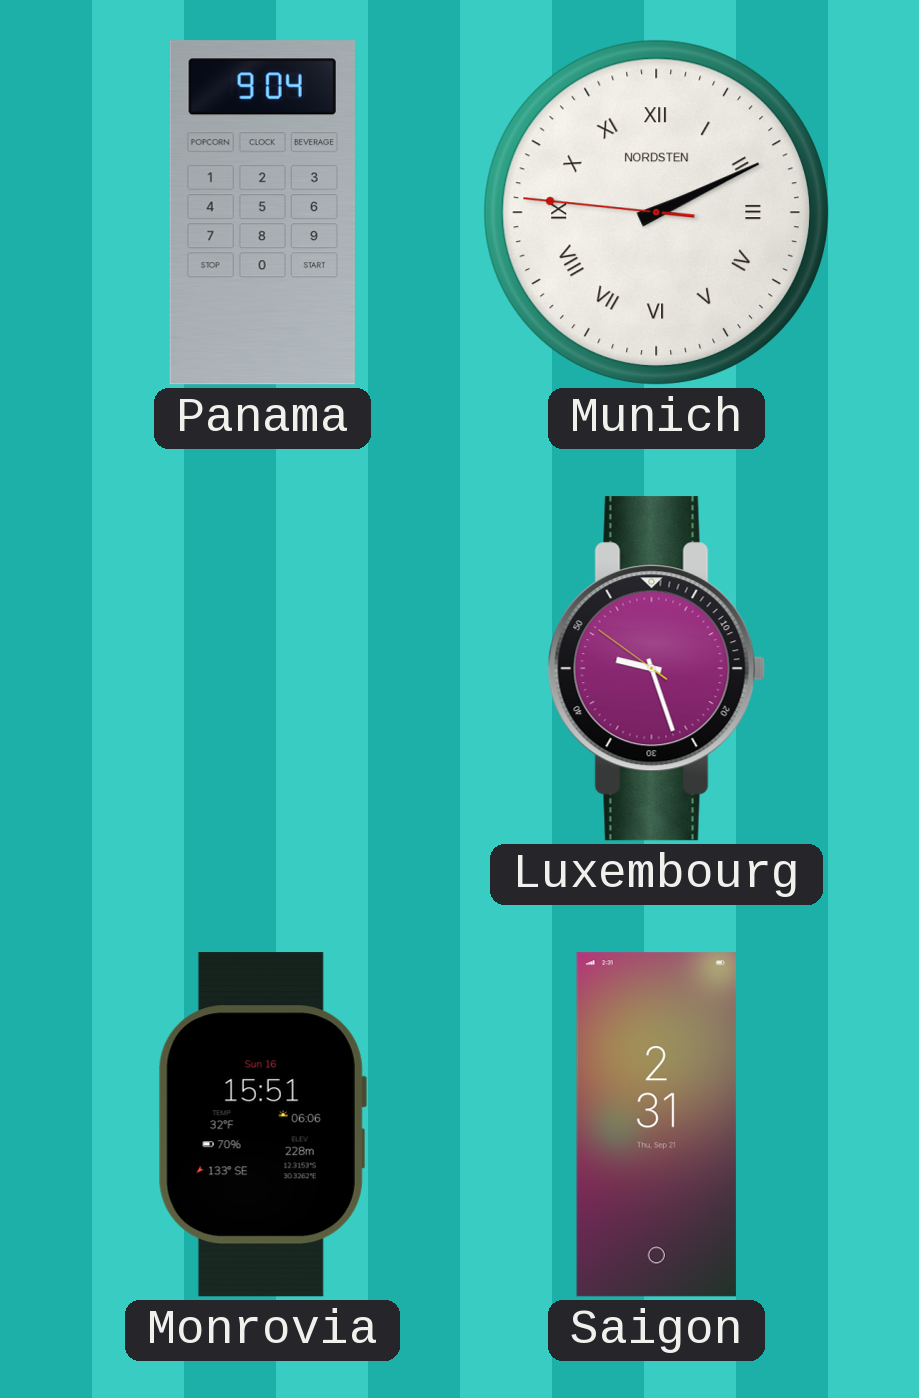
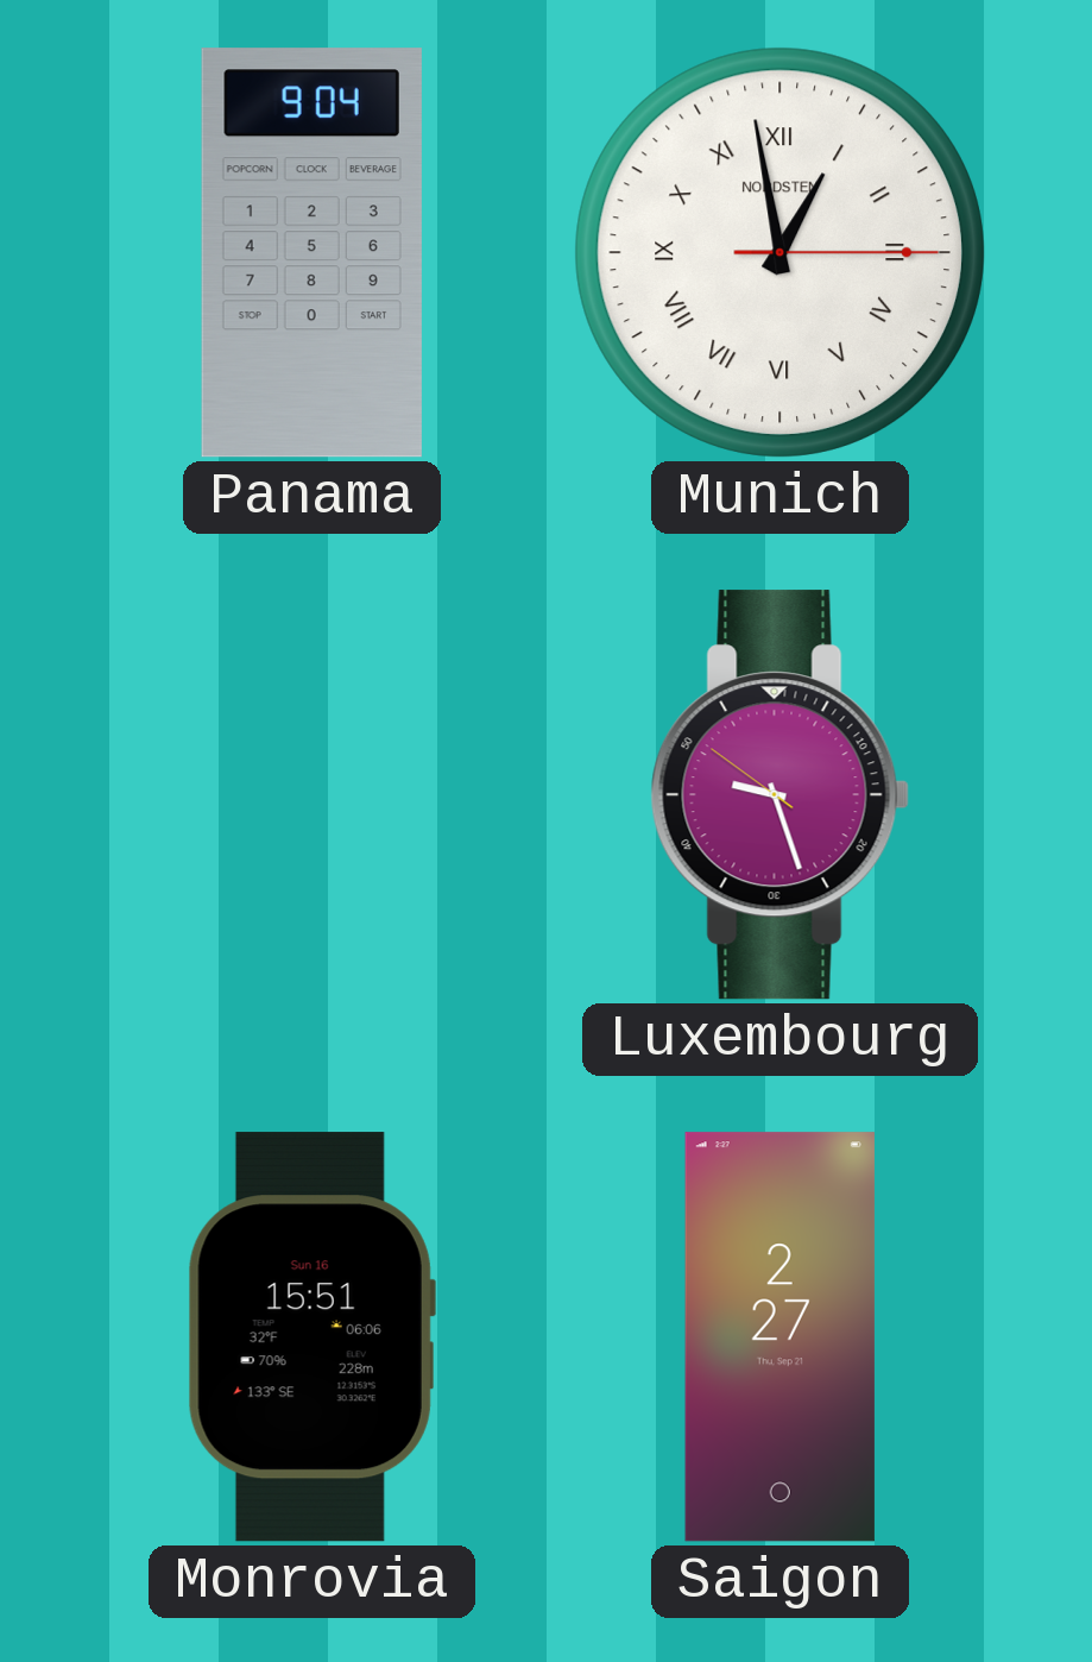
Munich: 2:10 -> 12:58
Saigon: 2:31 -> 2:27
